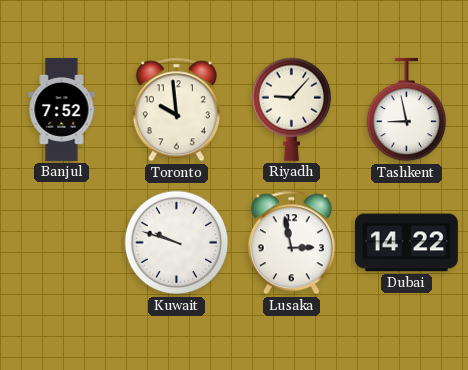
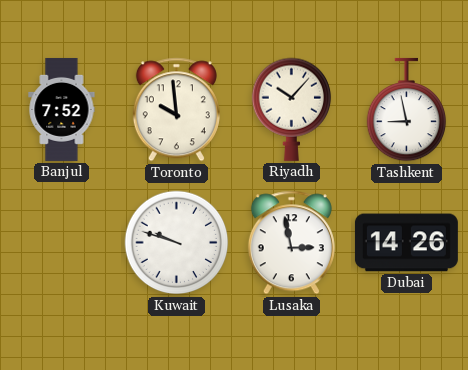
Riyadh: 9:07 -> 10:07
Dubai: 14:22 -> 14:26
